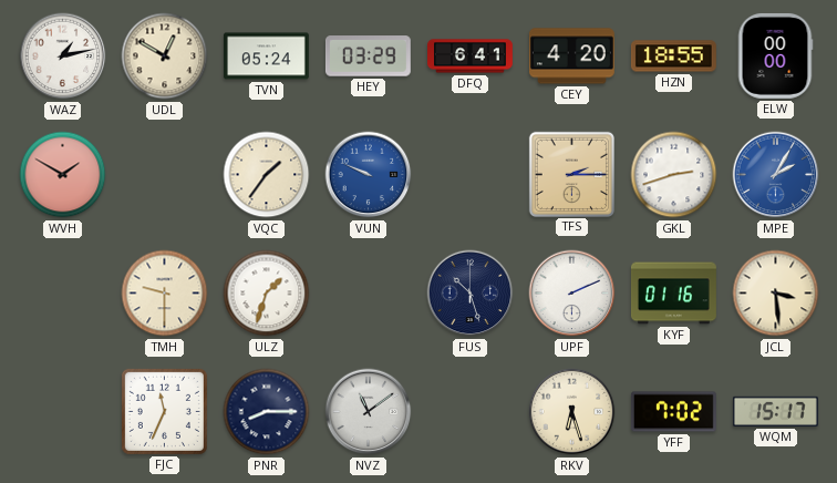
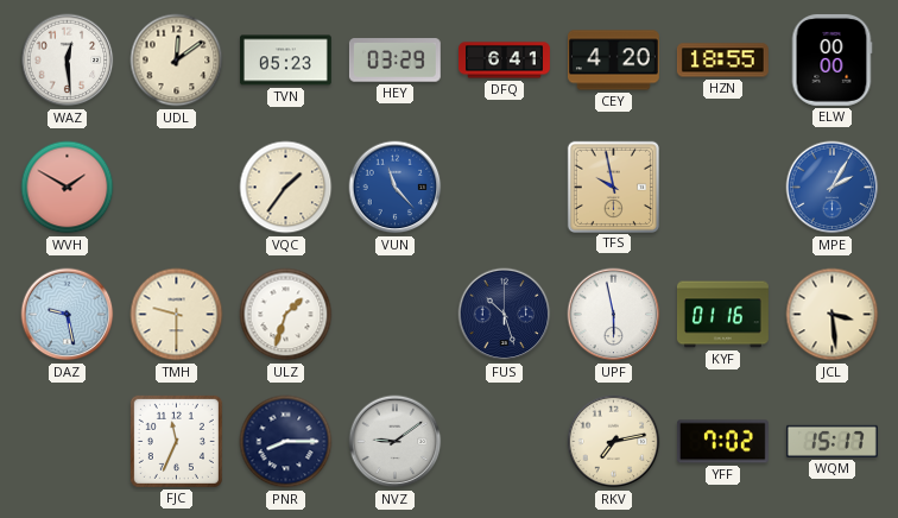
WAZ: 1:13 -> 12:29
UDL: 12:50 -> 12:09
TVN: 05:24 -> 05:23
VUN: 9:49 -> 11:23
TFS: 2:15 -> 9:58
GKL: 2:42 -> none
DAZ: none -> 9:28
UPF: 2:11 -> 5:58
NVZ: 11:09 -> 9:09
RKV: 6:27 -> 7:13
